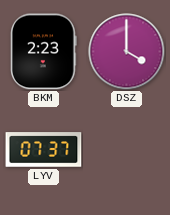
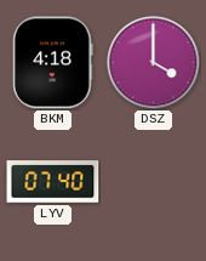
BKM: 2:23 -> 4:18
LYV: 07:37 -> 07:40
